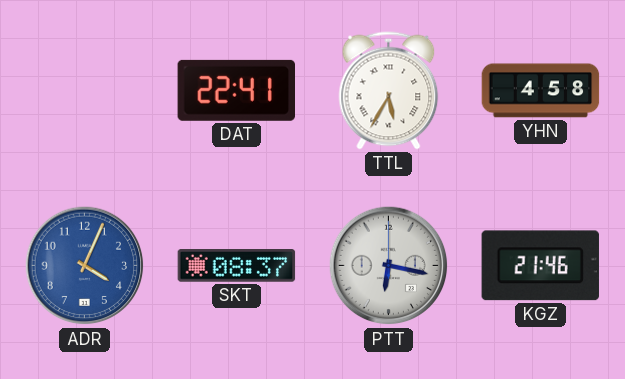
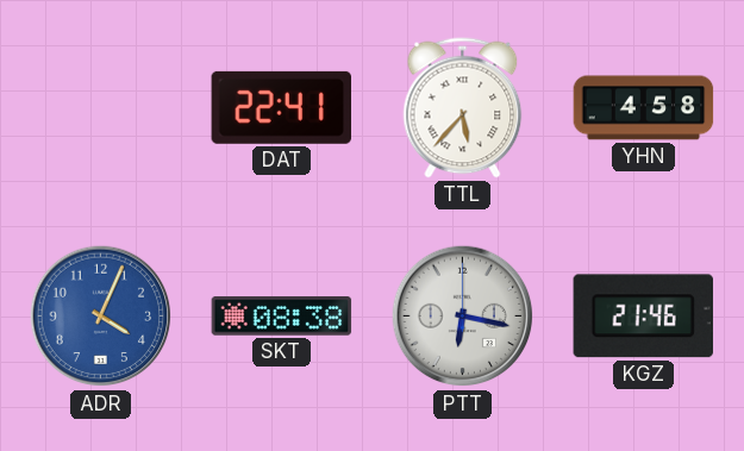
TTL: 5:35 -> 5:37
SKT: 08:37 -> 08:38
